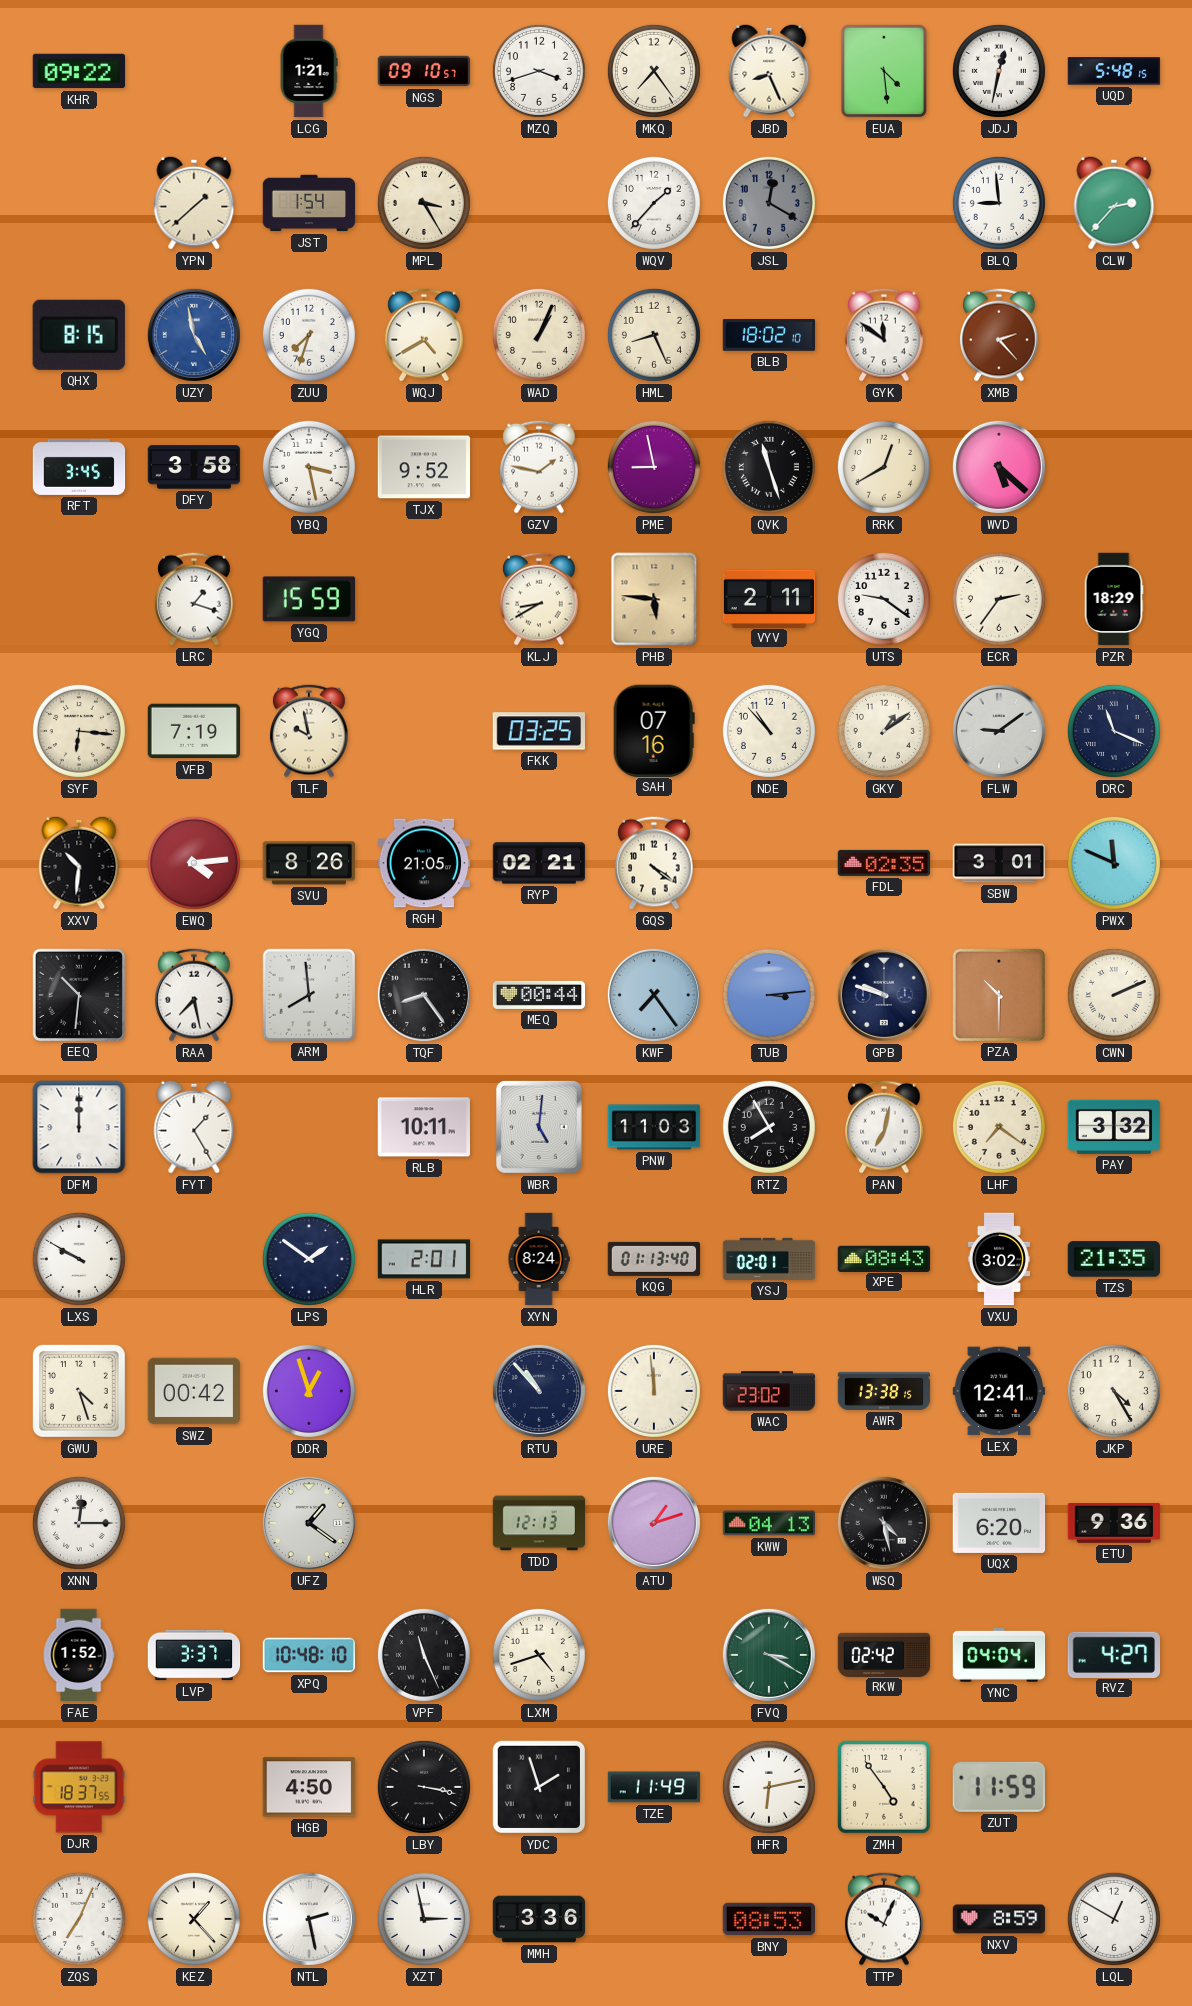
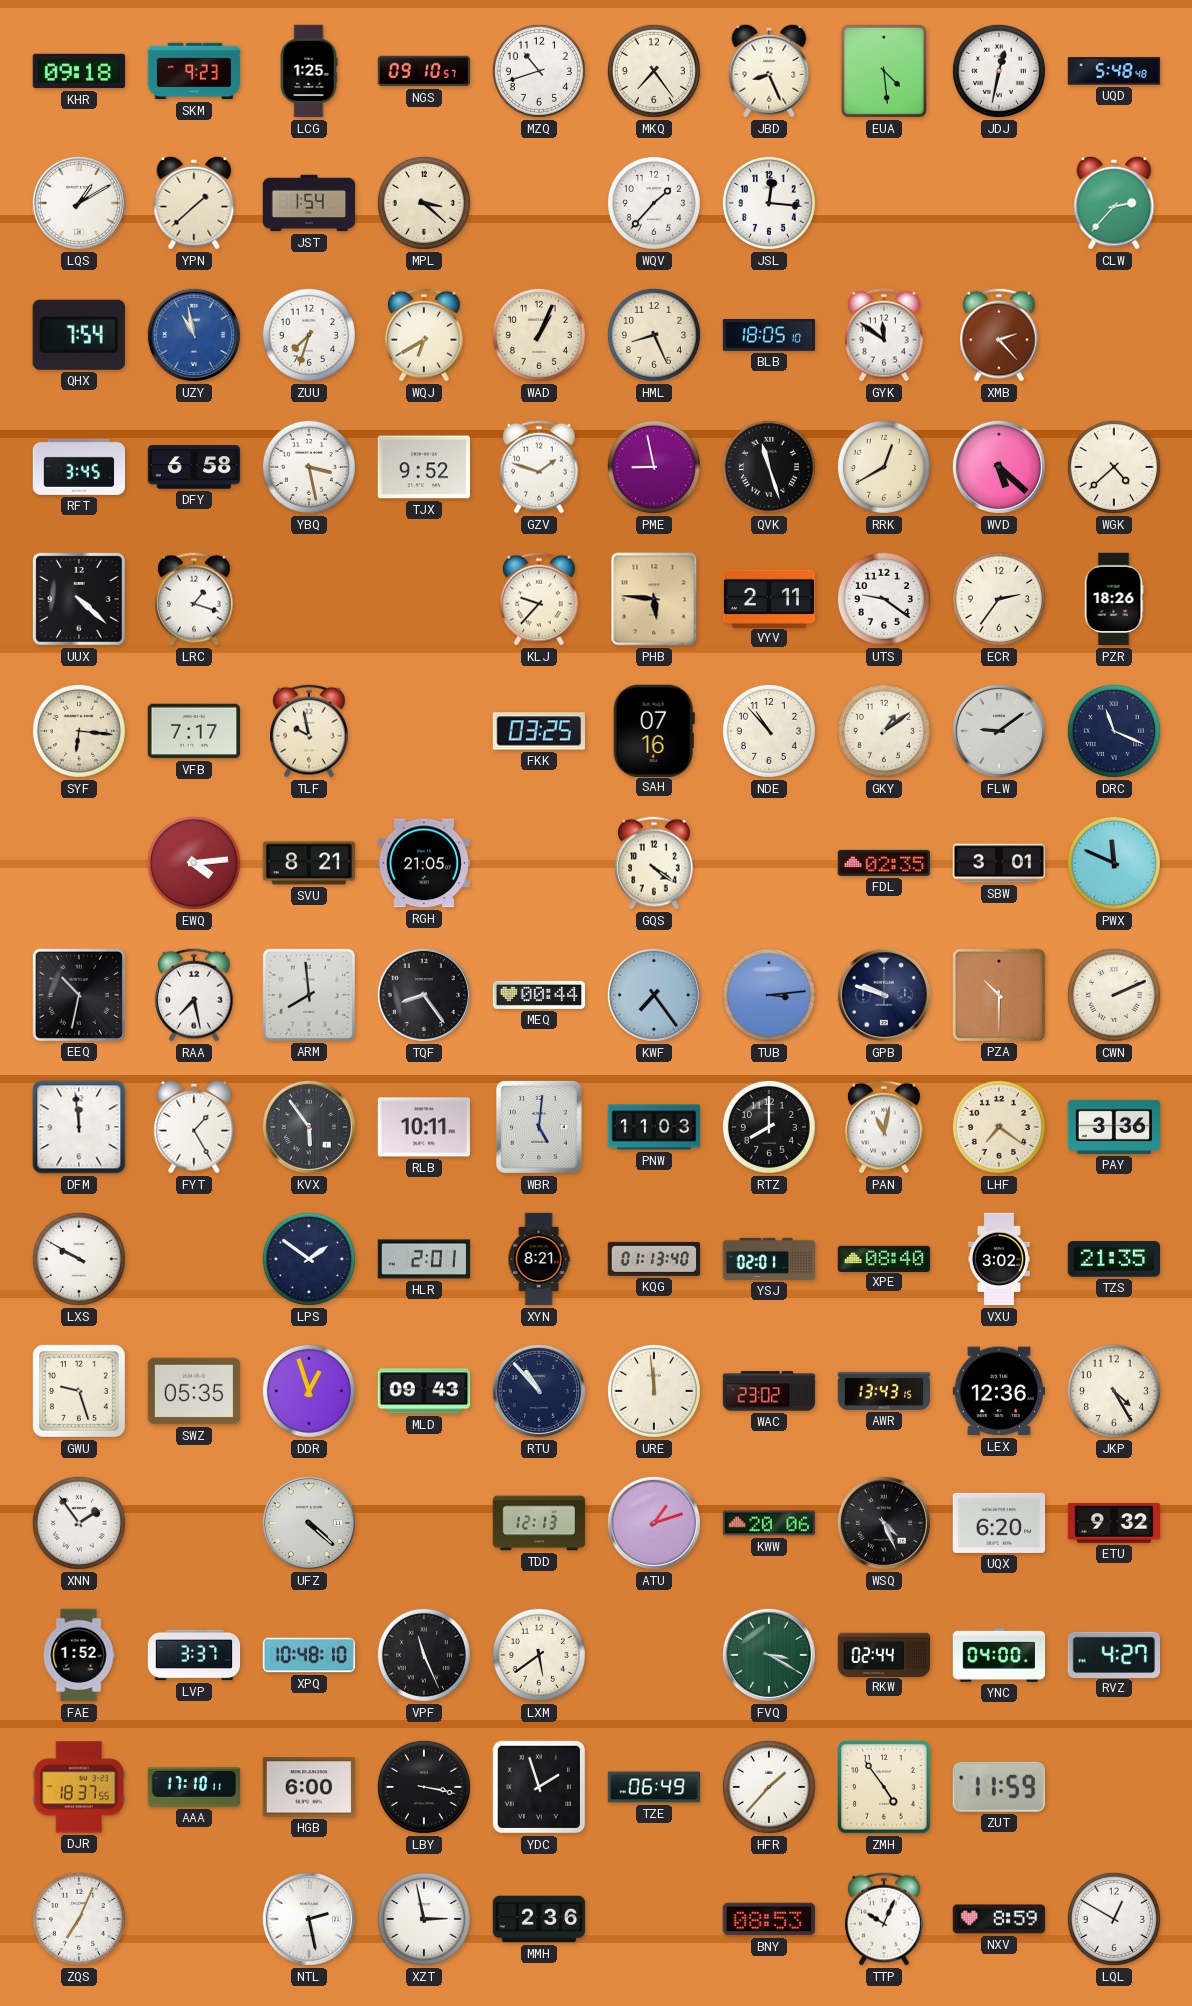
KHR: 09:22 -> 09:18
SKM: none -> 9:23
LCG: 1:21 -> 1:25
MZQ: 3:42 -> 10:42
UQD: 5:48:15 -> 5:48:48
LQS: none -> 1:10
MPL: 3:25 -> 3:22
JSL: 12:20 -> 12:16
JSL dial: grey -> white
BLQ: 8:59 -> none
QHX: 8:15 -> 7:54
UZY: 4:58 -> 10:58
WQJ: 4:40 -> 6:40
BLB: 18:02 -> 18:05
DFY: 3:58 -> 6:58
GZV: 1:47 -> 1:48
WGK: none -> 4:38
UUX: none -> 4:22
YGQ: 15:59 -> none
KLJ: 8:40 -> 9:37
PZR: 18:29 -> 18:26
VFB: 7:19 -> 7:17
XXV: 10:31 -> none
SVU: 8:26 -> 8:21
RYP: 02:21 -> none
EEQ: 10:31 -> 10:32
DFM: 12:00 -> 11:59
KVX: none -> 5:54
RTZ: 7:55 -> 8:00
PAN: 7:02 -> 11:02
PAY: 3:32 -> 3:36
XYN: 8:24 -> 8:21
XPE: 08:43 -> 08:40
GWU: 4:27 -> 9:27
SWZ: 00:42 -> 05:35
MLD: none -> 09:43
AWR: 13:38 -> 13:43
LEX: 12:41 -> 12:36
XNN: 12:15 -> 1:54
UFZ: 1:21 -> 4:22
KWW: 04:13 -> 20:06
WSQ: 4:28 -> 4:26
ETU: 9:36 -> 9:32
LXM: 4:42 -> 5:39
RKW: 02:42 -> 02:44
YNC: 04:04 -> 04:00
AAA: none -> 17:10
HGB: 4:50 -> 6:00
TZE: 11:49 -> 06:49
HFR: 6:13 -> 1:37
KEZ: 1:23 -> none
MMH: 3:36 -> 2:36
